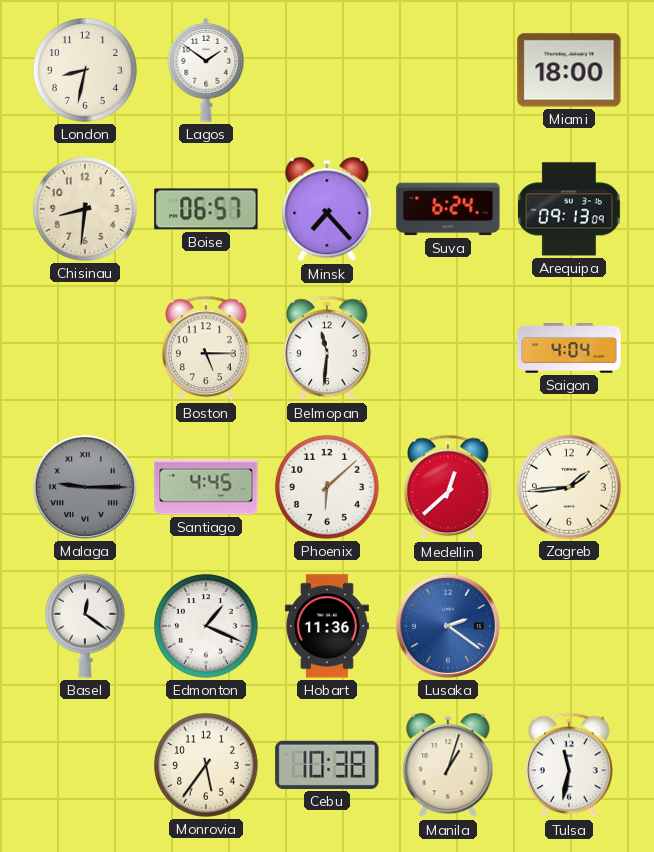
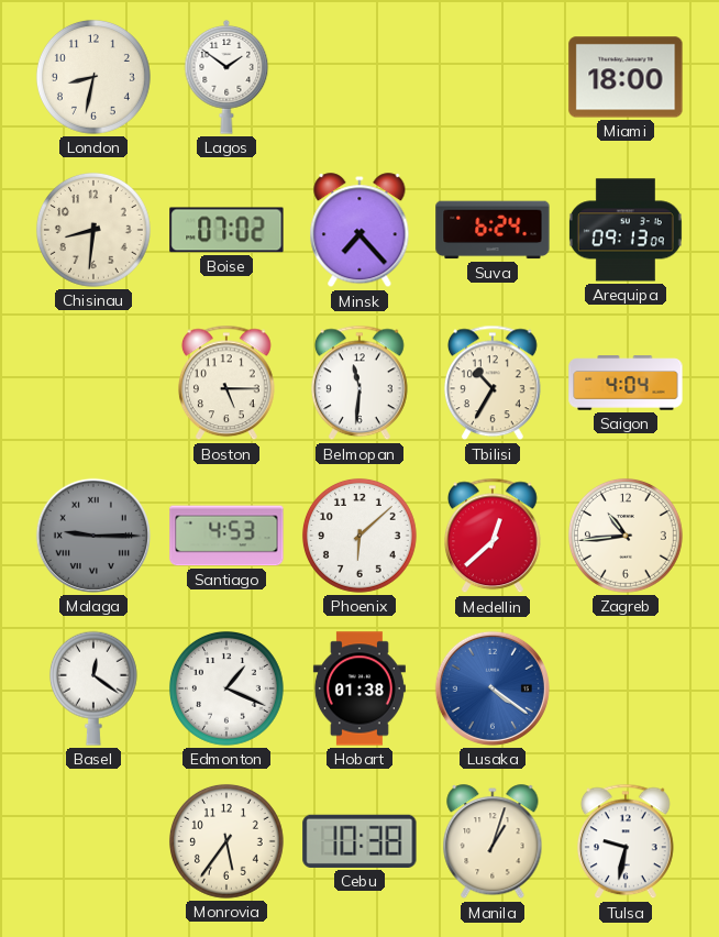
Boise: 06:57 -> 07:02
Tbilisi: none -> 10:35
Santiago: 4:45 -> 4:53
Zagreb: 1:44 -> 10:44
Hobart: 11:36 -> 01:38
Lusaka: 2:21 -> 4:21
Tulsa: 11:32 -> 9:32
